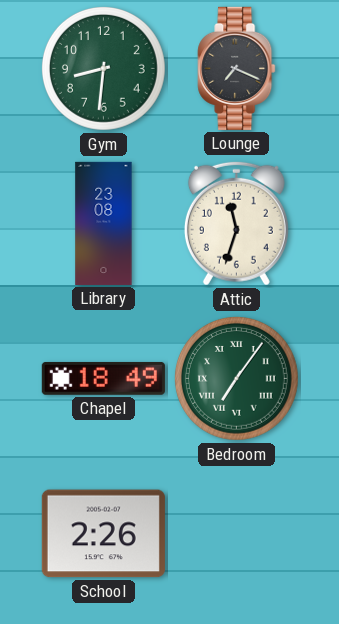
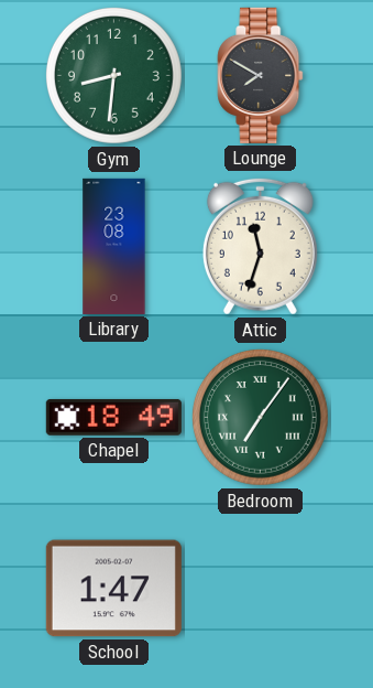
Lounge: 7:19 -> 7:50
School: 2:26 -> 1:47
